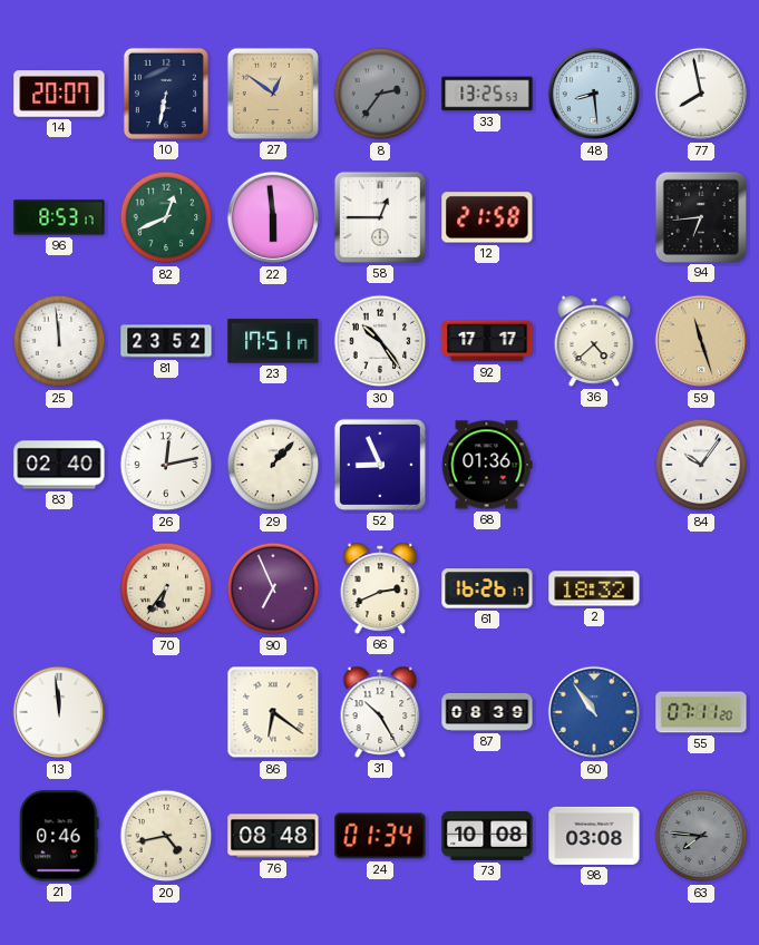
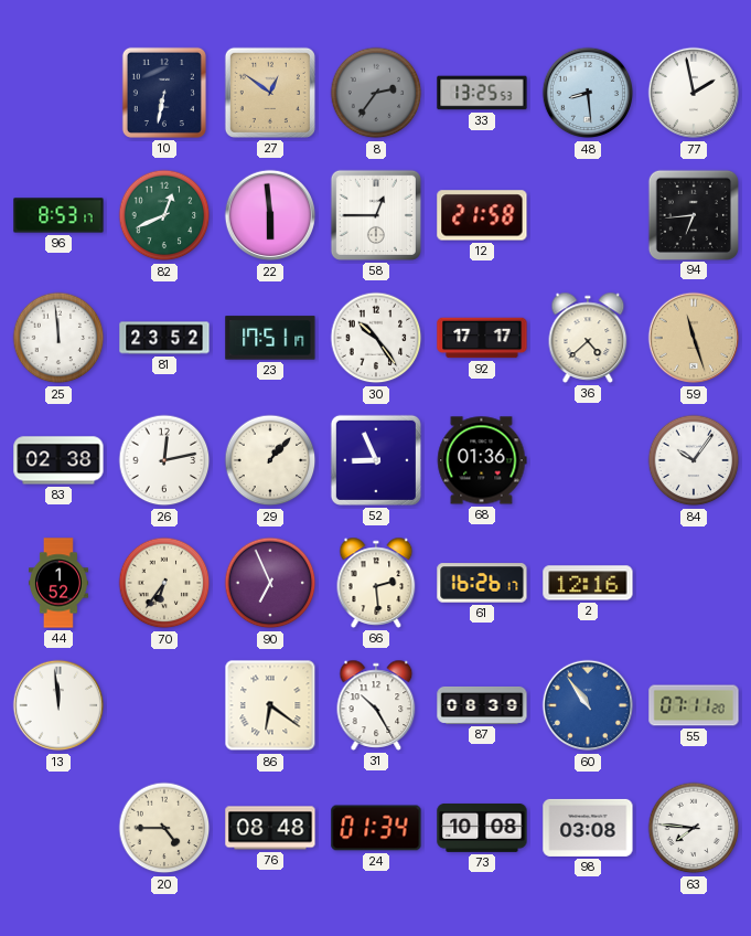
14: 20:07 -> none
77: 7:58 -> 1:58
83: 02:40 -> 02:38
44: none -> 1:52
66: 2:41 -> 2:29
2: 18:32 -> 12:16
21: 0:46 -> none
20: 4:43 -> 4:45
63 dial: grey -> white
